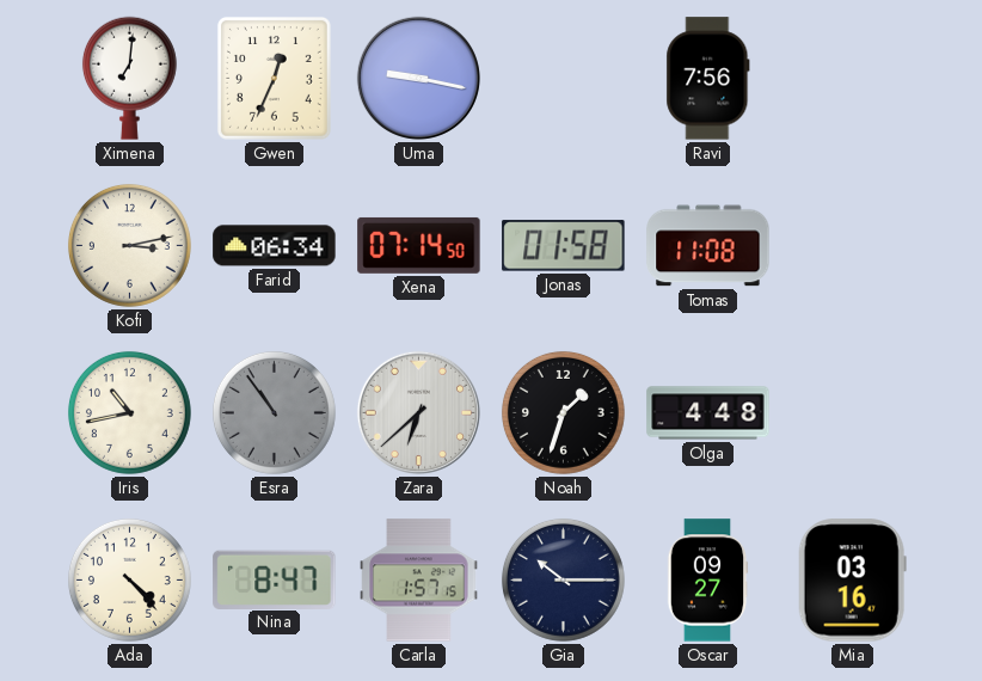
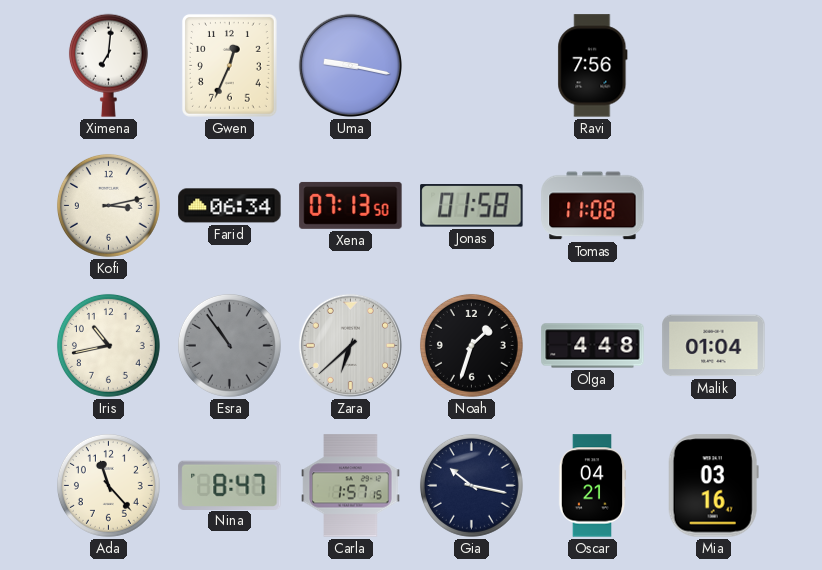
Xena: 07:14 -> 07:13
Malik: none -> 01:04
Ada: 4:23 -> 11:23
Gia: 10:15 -> 10:17
Oscar: 09:27 -> 04:21
